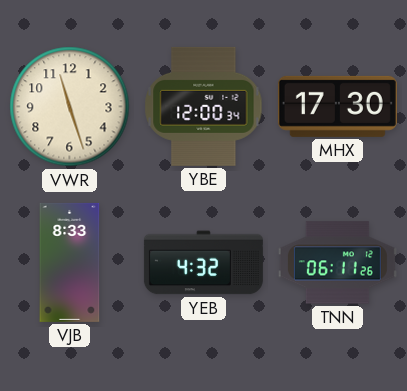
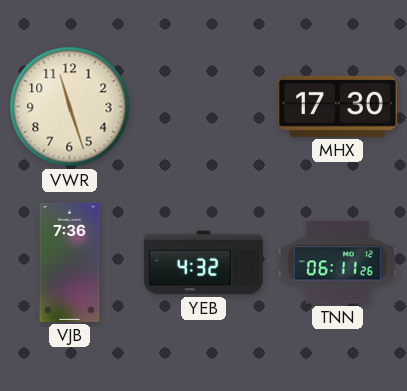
YBE: 12:00 -> none
VJB: 8:33 -> 7:36
